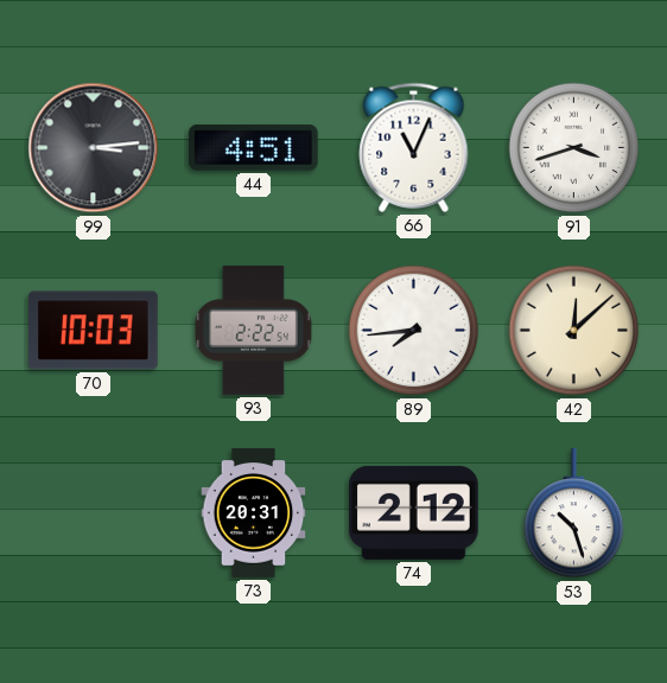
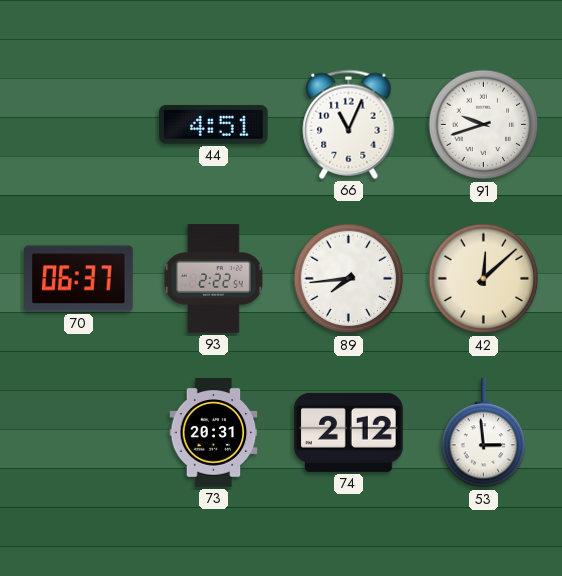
99: 3:14 -> none
91: 3:42 -> 9:42
70: 10:03 -> 06:37
53: 10:27 -> 2:59
